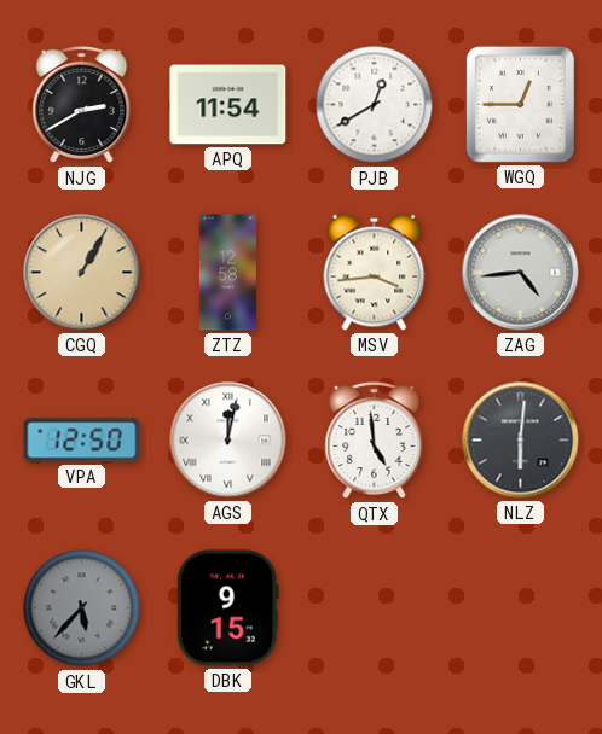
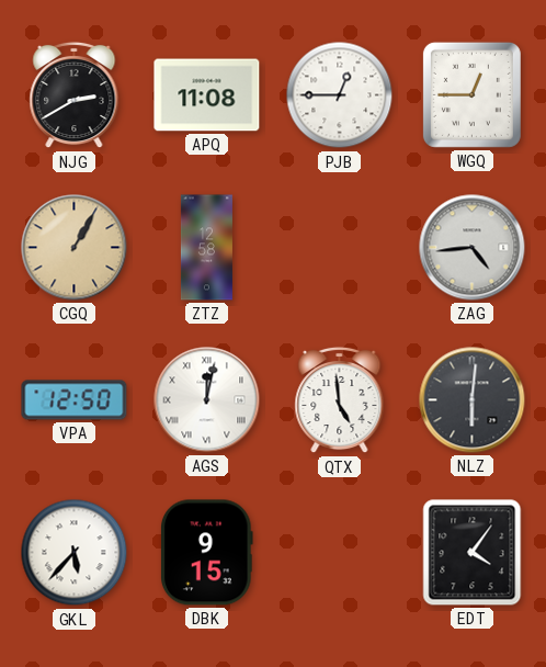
APQ: 11:54 -> 11:08
PJB: 12:40 -> 12:45
MSV: 3:44 -> none
GKL dial: grey -> white
EDT: none -> 4:06
